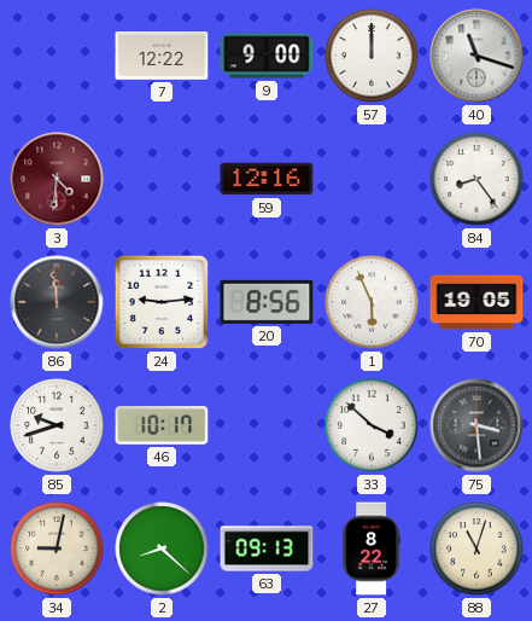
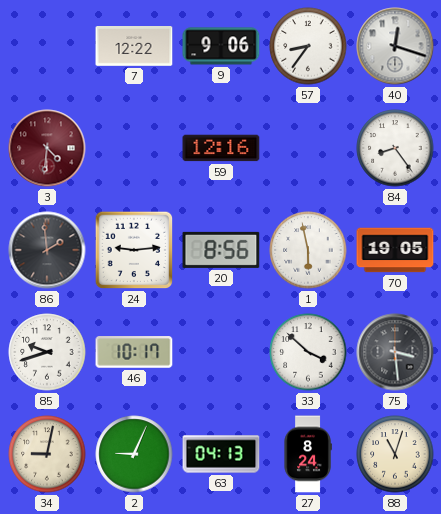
9: 9:00 -> 9:06
57: 12:00 -> 8:36
40: 11:18 -> 12:18
86: 11:59 -> 1:59
1: 5:56 -> 5:58
2: 8:22 -> 9:04
63: 09:13 -> 04:13
27: 8:22 -> 8:24
